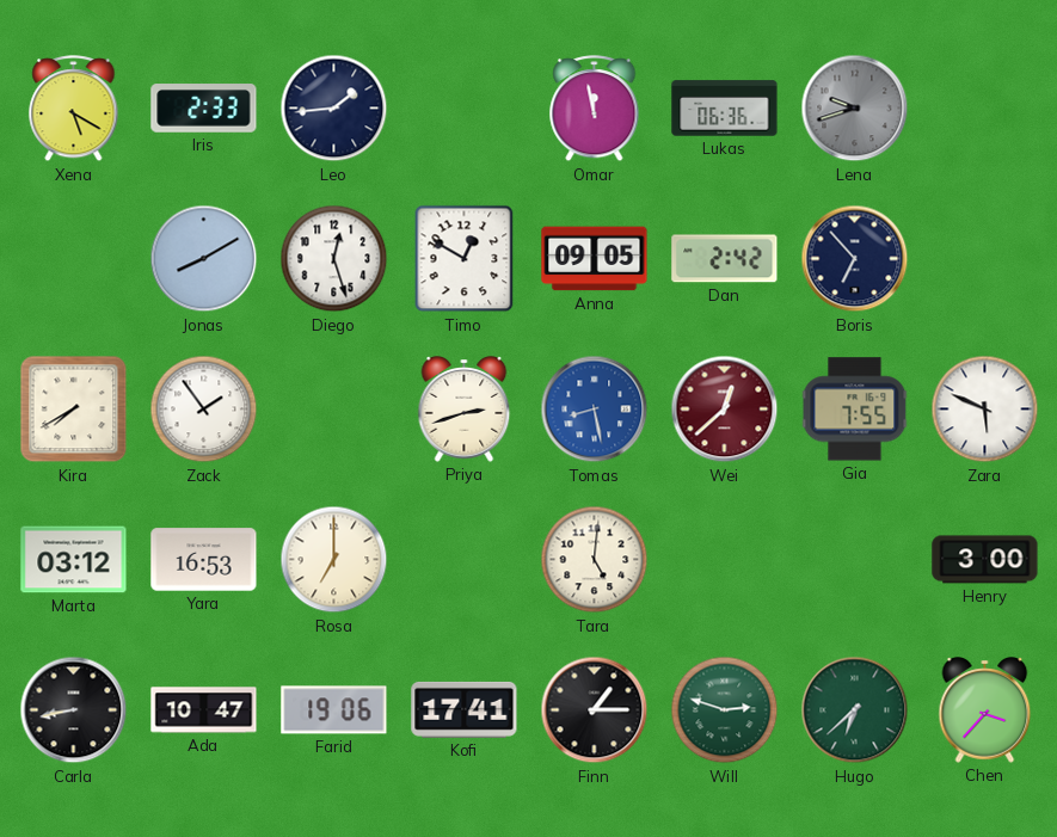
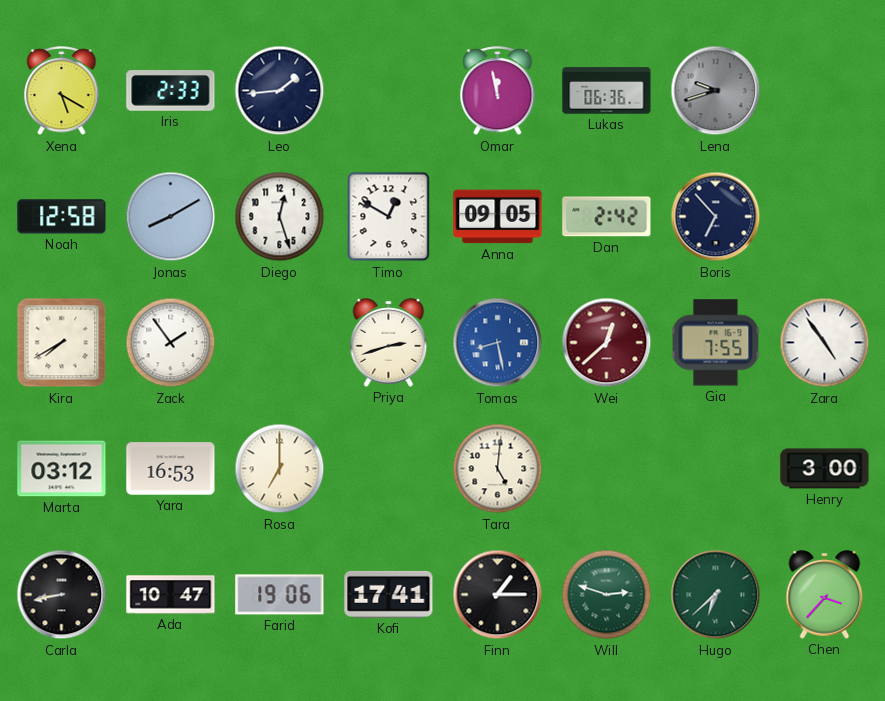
Noah: none -> 12:58
Zara: 5:49 -> 4:54
